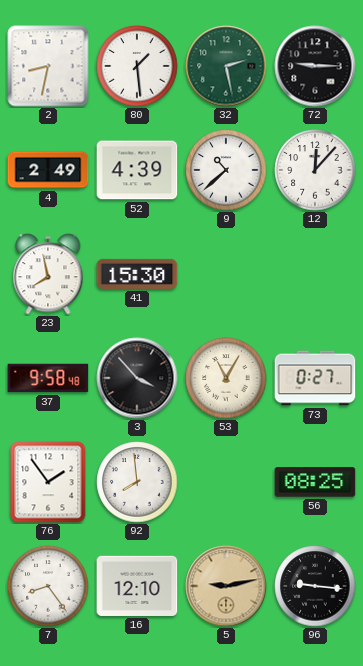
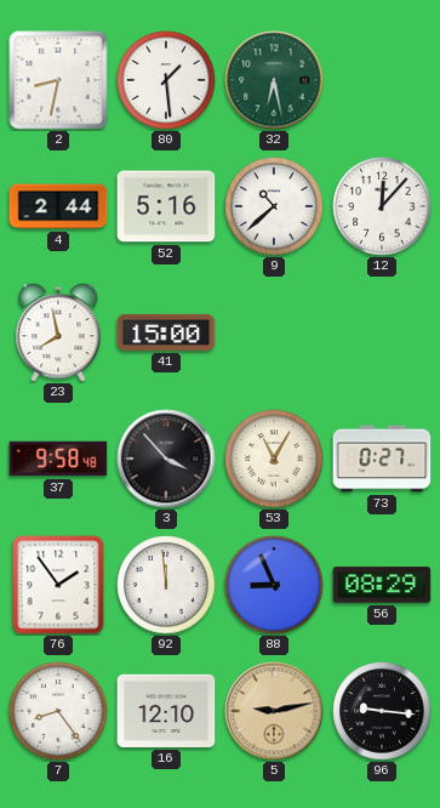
32: 2:28 -> 6:28
72: 9:15 -> none
4: 2:49 -> 2:44
52: 4:39 -> 5:16
41: 15:30 -> 15:00
92: 7:59 -> 11:59
88: none -> 8:56
56: 08:25 -> 08:29
